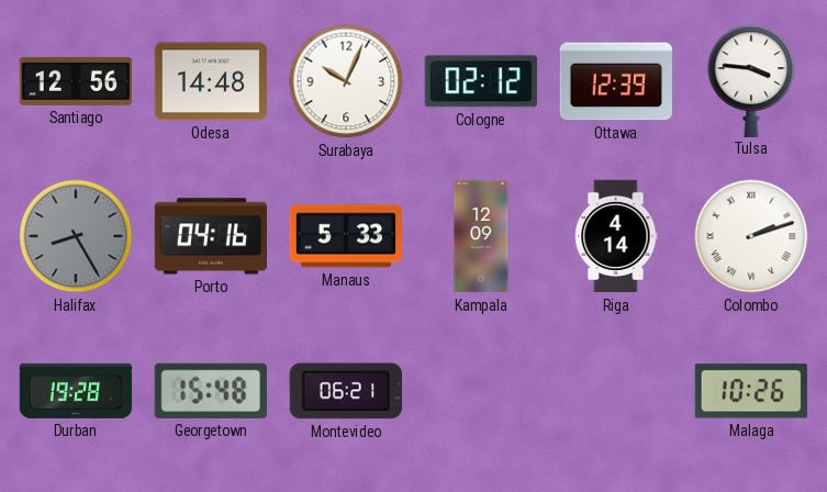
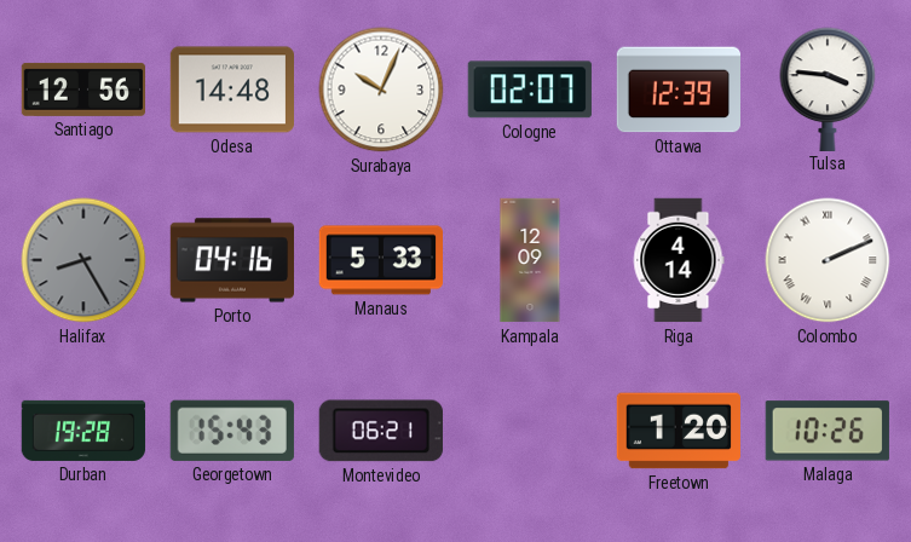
Cologne: 02:12 -> 02:07
Colombo: 2:12 -> 2:11
Georgetown: 15:48 -> 15:43
Freetown: none -> 1:20
